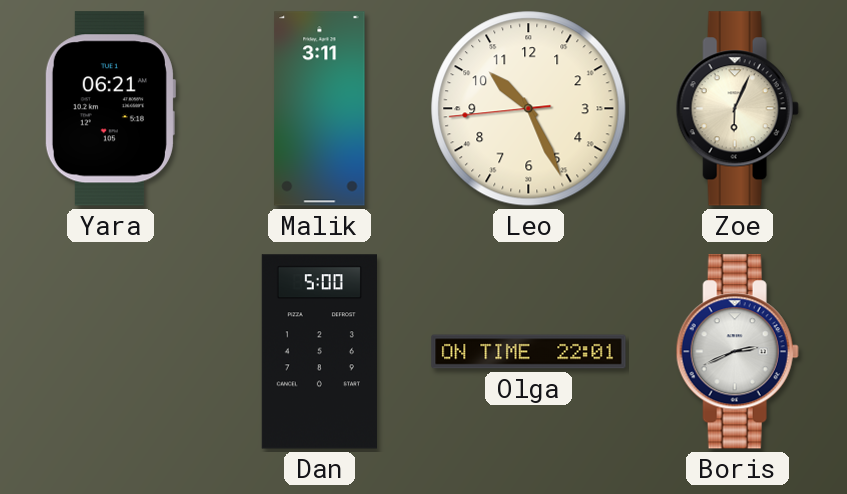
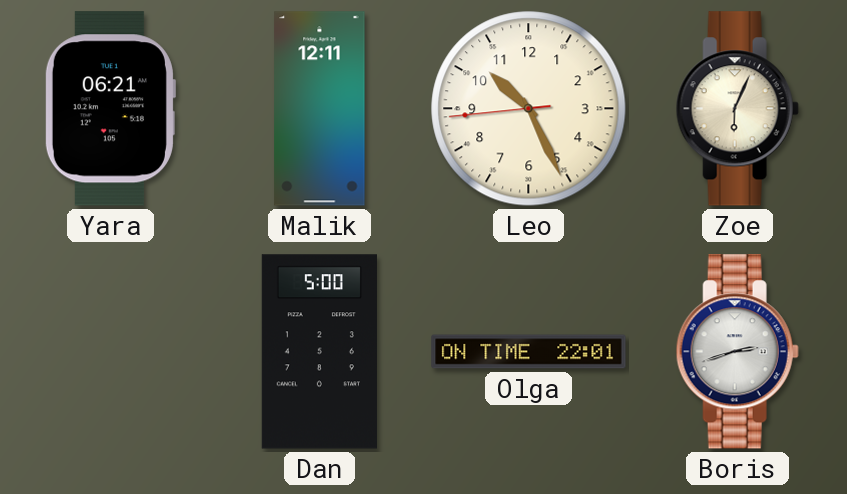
Malik: 3:11 -> 12:11
Boris: 2:41 -> 2:42
